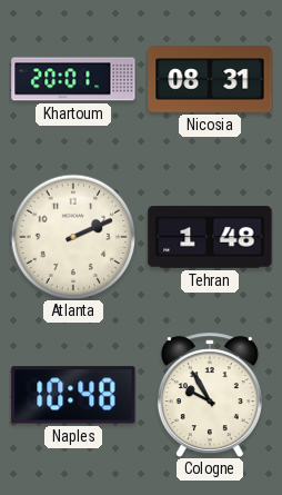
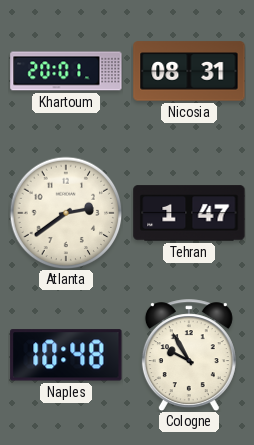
Atlanta: 2:11 -> 2:39
Tehran: 1:48 -> 1:47
